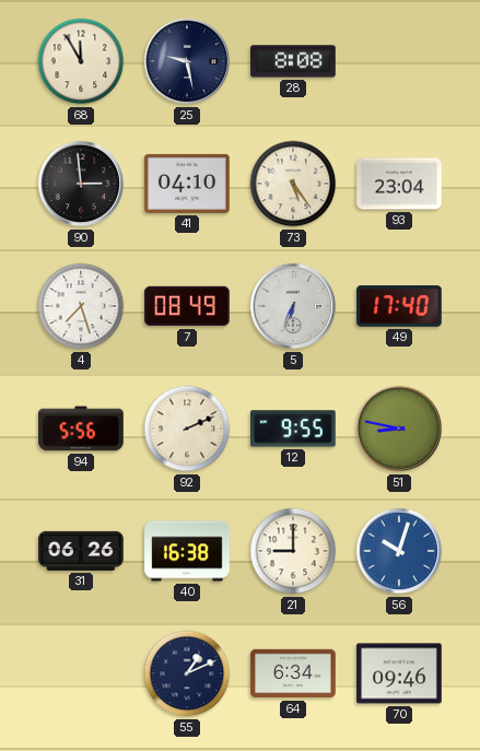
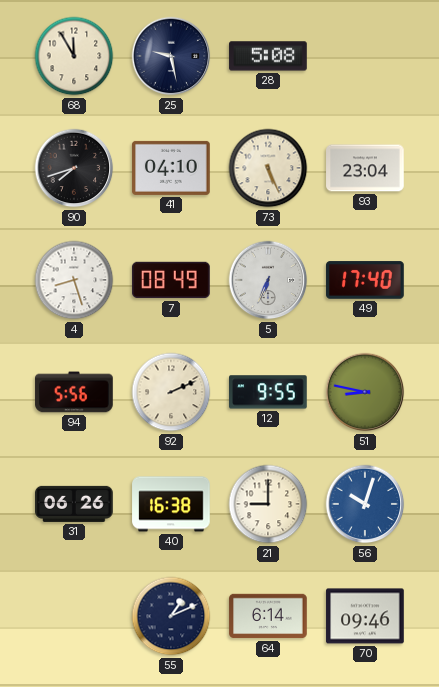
28: 8:08 -> 5:08
90: 2:59 -> 7:42
73: 5:24 -> 5:26
4: 7:27 -> 8:27
64: 6:34 -> 6:14
